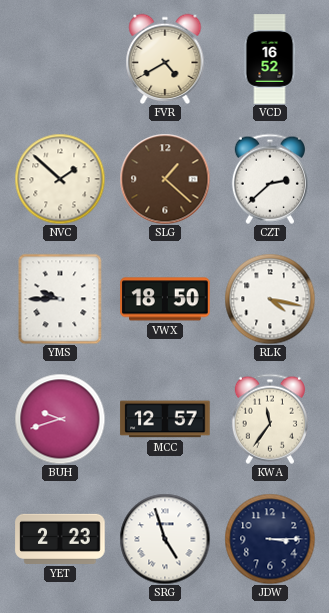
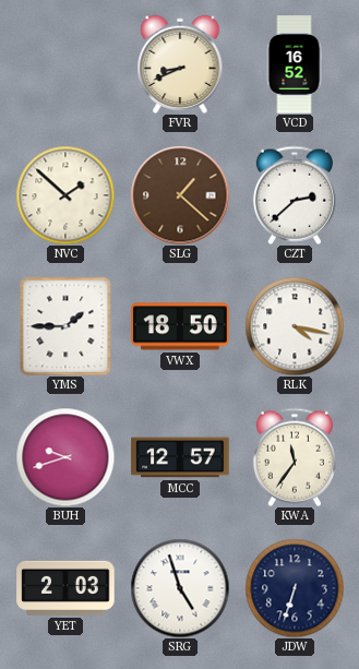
FVR: 4:40 -> 8:41
YMS: 9:45 -> 1:45
YET: 2:23 -> 2:03
JDW: 3:15 -> 6:33
